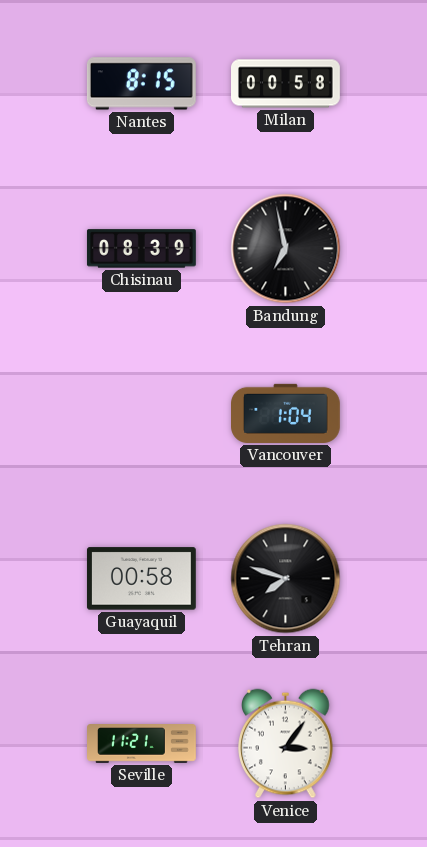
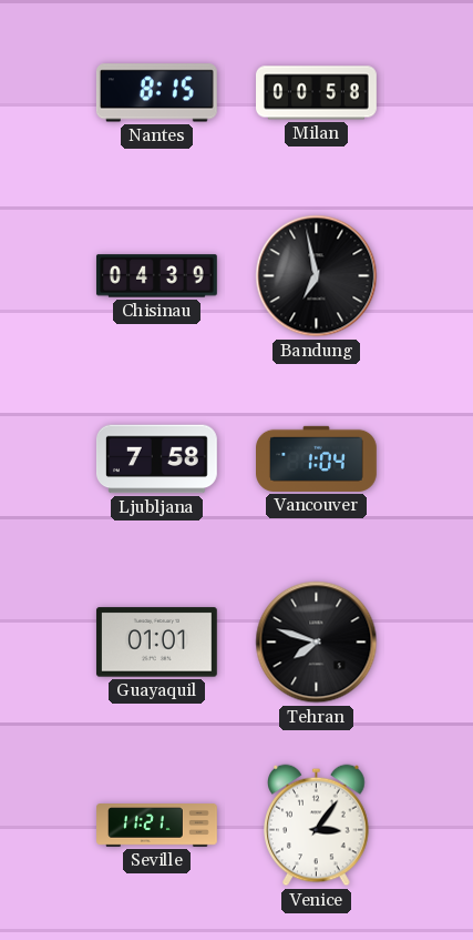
Chisinau: 08:39 -> 04:39
Ljubljana: none -> 7:58
Guayaquil: 00:58 -> 01:01
